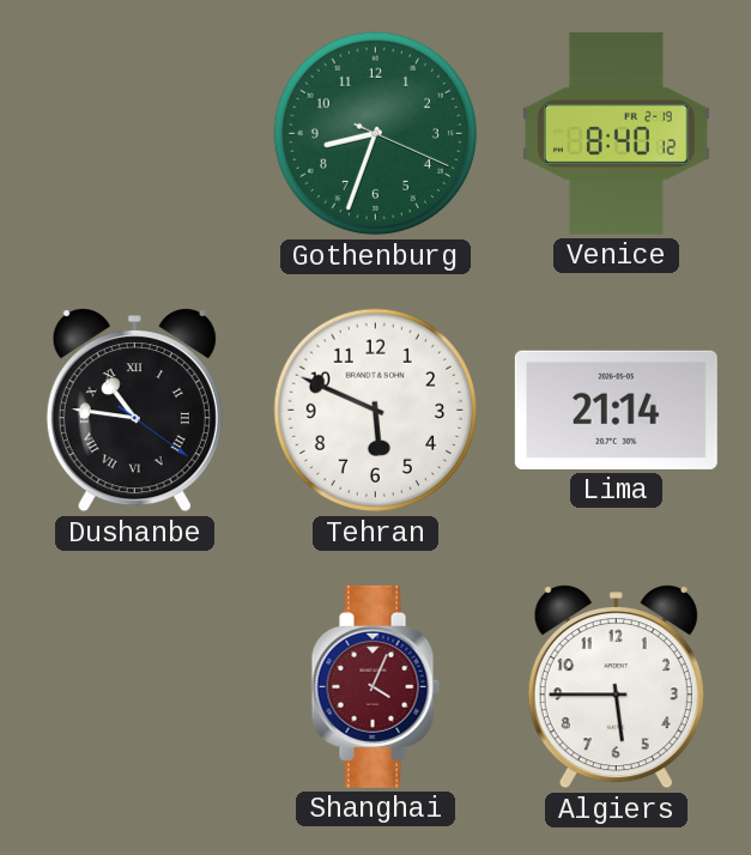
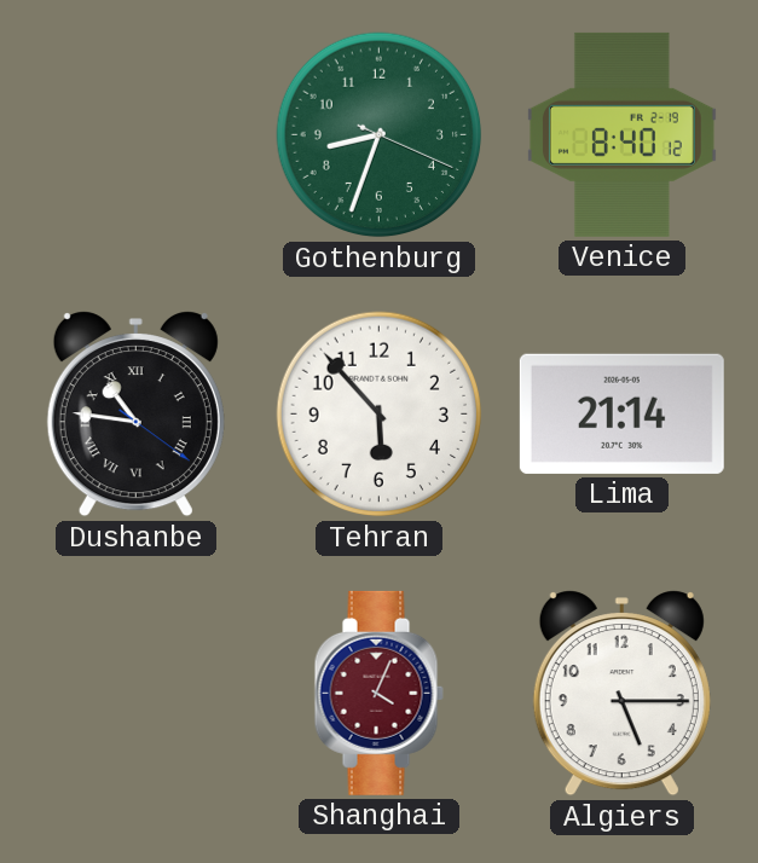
Tehran: 5:49 -> 5:53
Algiers: 5:45 -> 5:15
